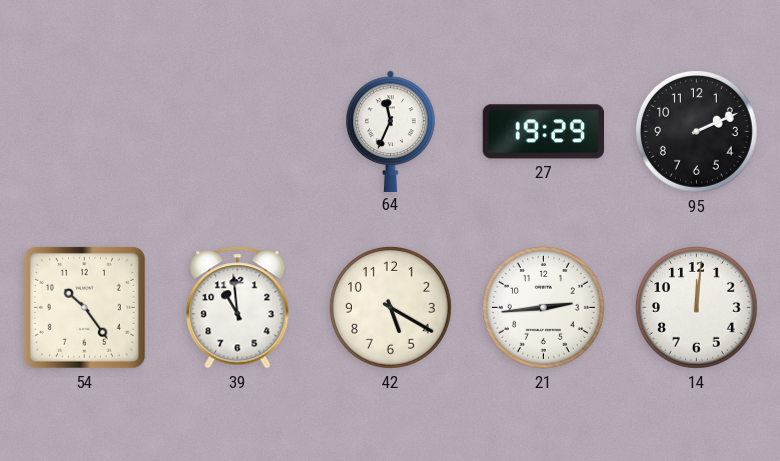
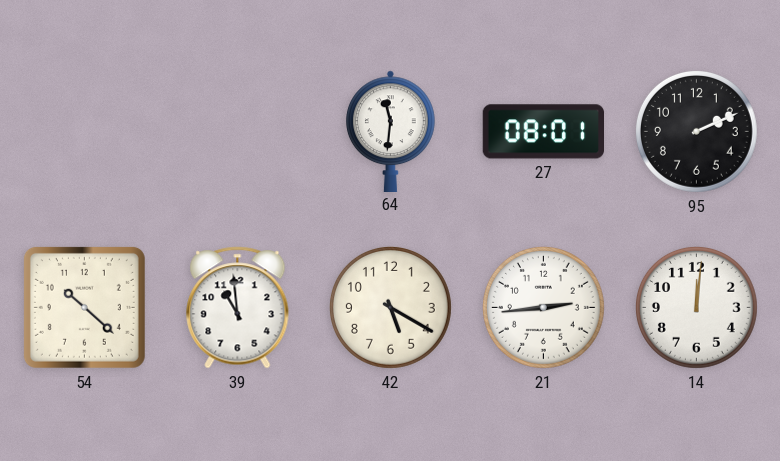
64: 11:34 -> 11:31
27: 19:29 -> 08:01
54: 10:24 -> 10:22
